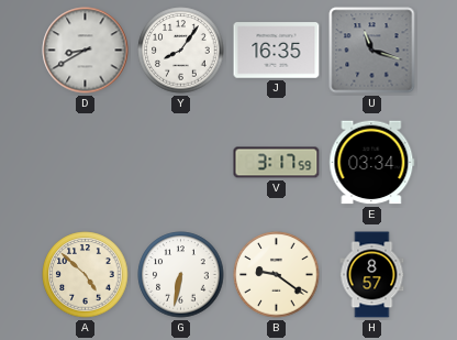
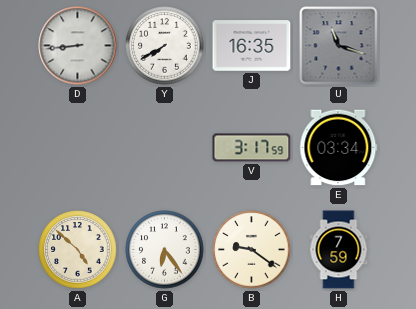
D: 8:40 -> 8:44
Y: 8:06 -> 7:40
G: 6:32 -> 6:24
H: 8:57 -> 7:59
